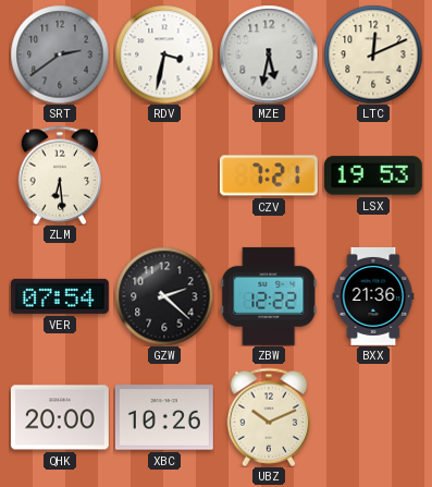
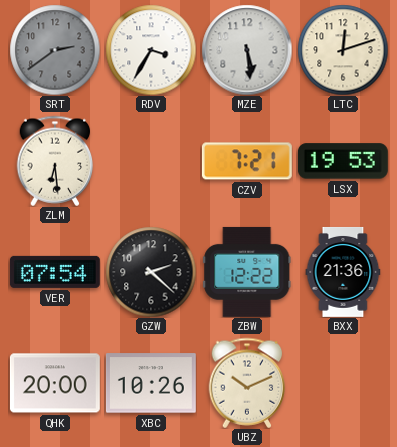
RDV: 3:32 -> 3:35
MZE: 5:32 -> 5:29
LTC: 12:11 -> 12:12
